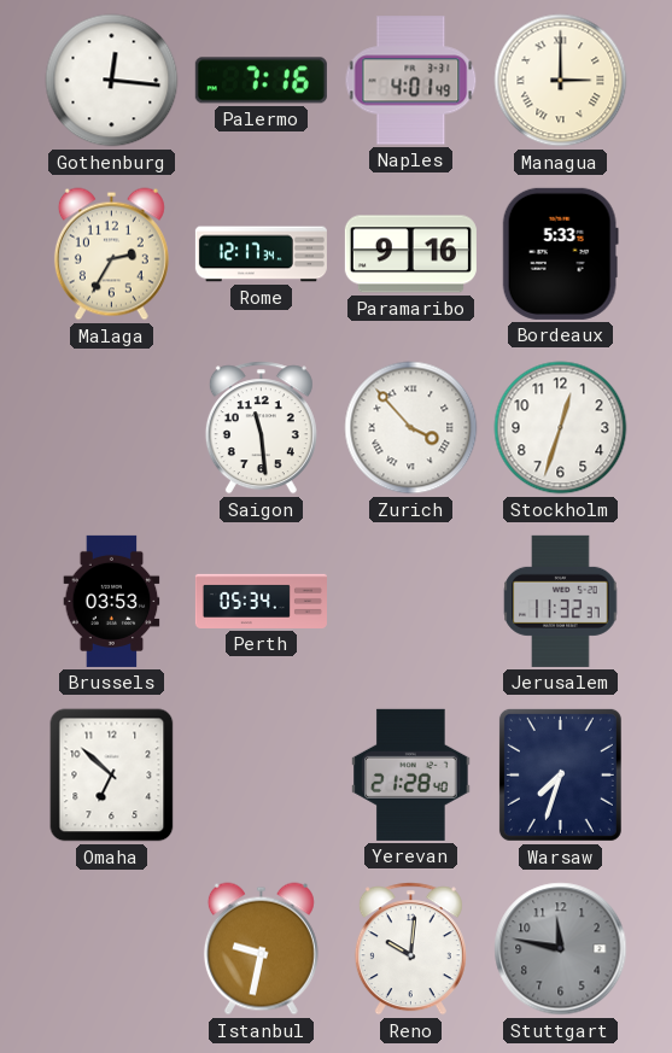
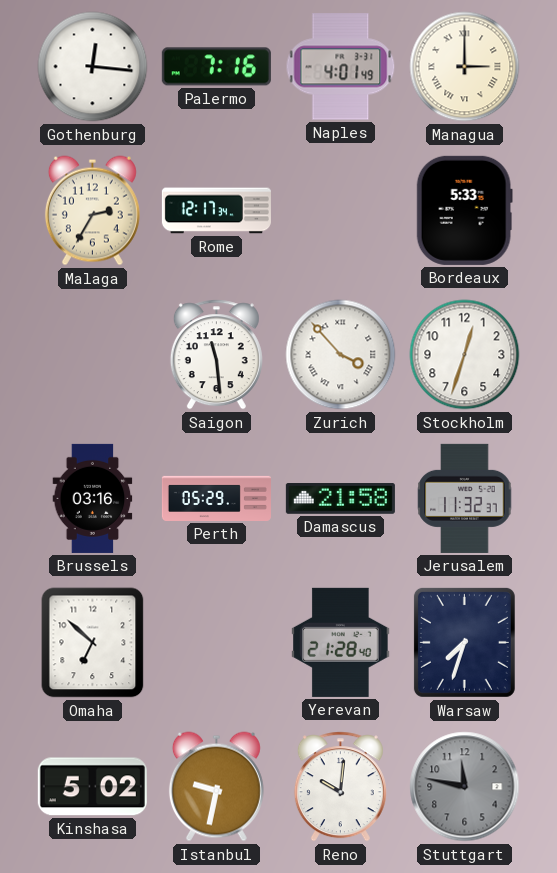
Paramaribo: 9:16 -> none
Brussels: 03:53 -> 03:16
Perth: 05:34 -> 05:29
Damascus: none -> 21:58
Kinshasa: none -> 5:02
